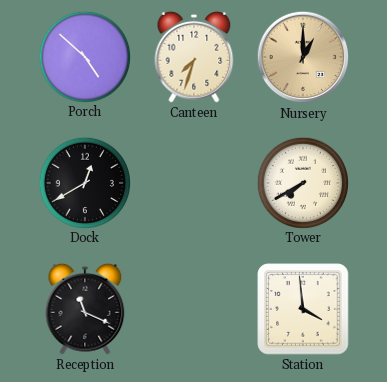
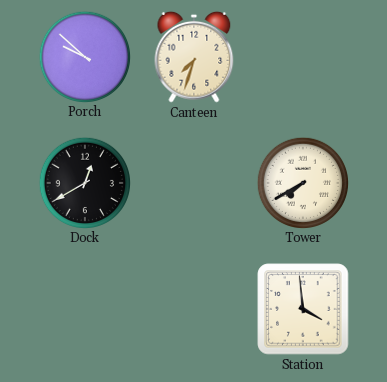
Porch: 4:52 -> 9:52
Nursery: 1:00 -> none
Reception: 11:19 -> none
